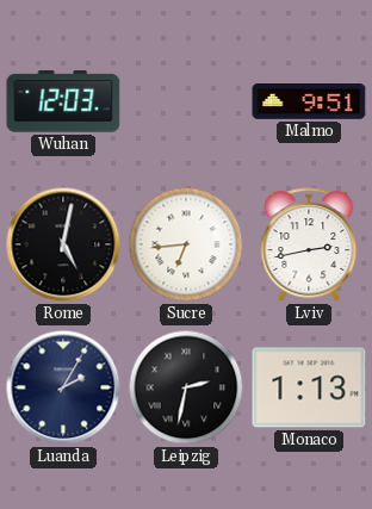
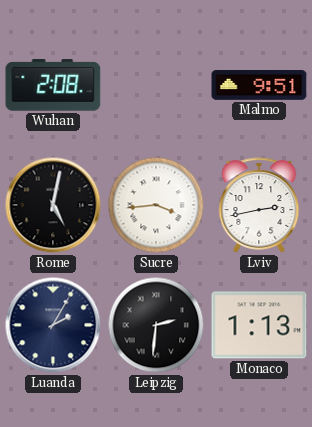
Wuhan: 12:03 -> 2:08
Sucre: 6:44 -> 3:44
Leipzig: 2:32 -> 2:31
